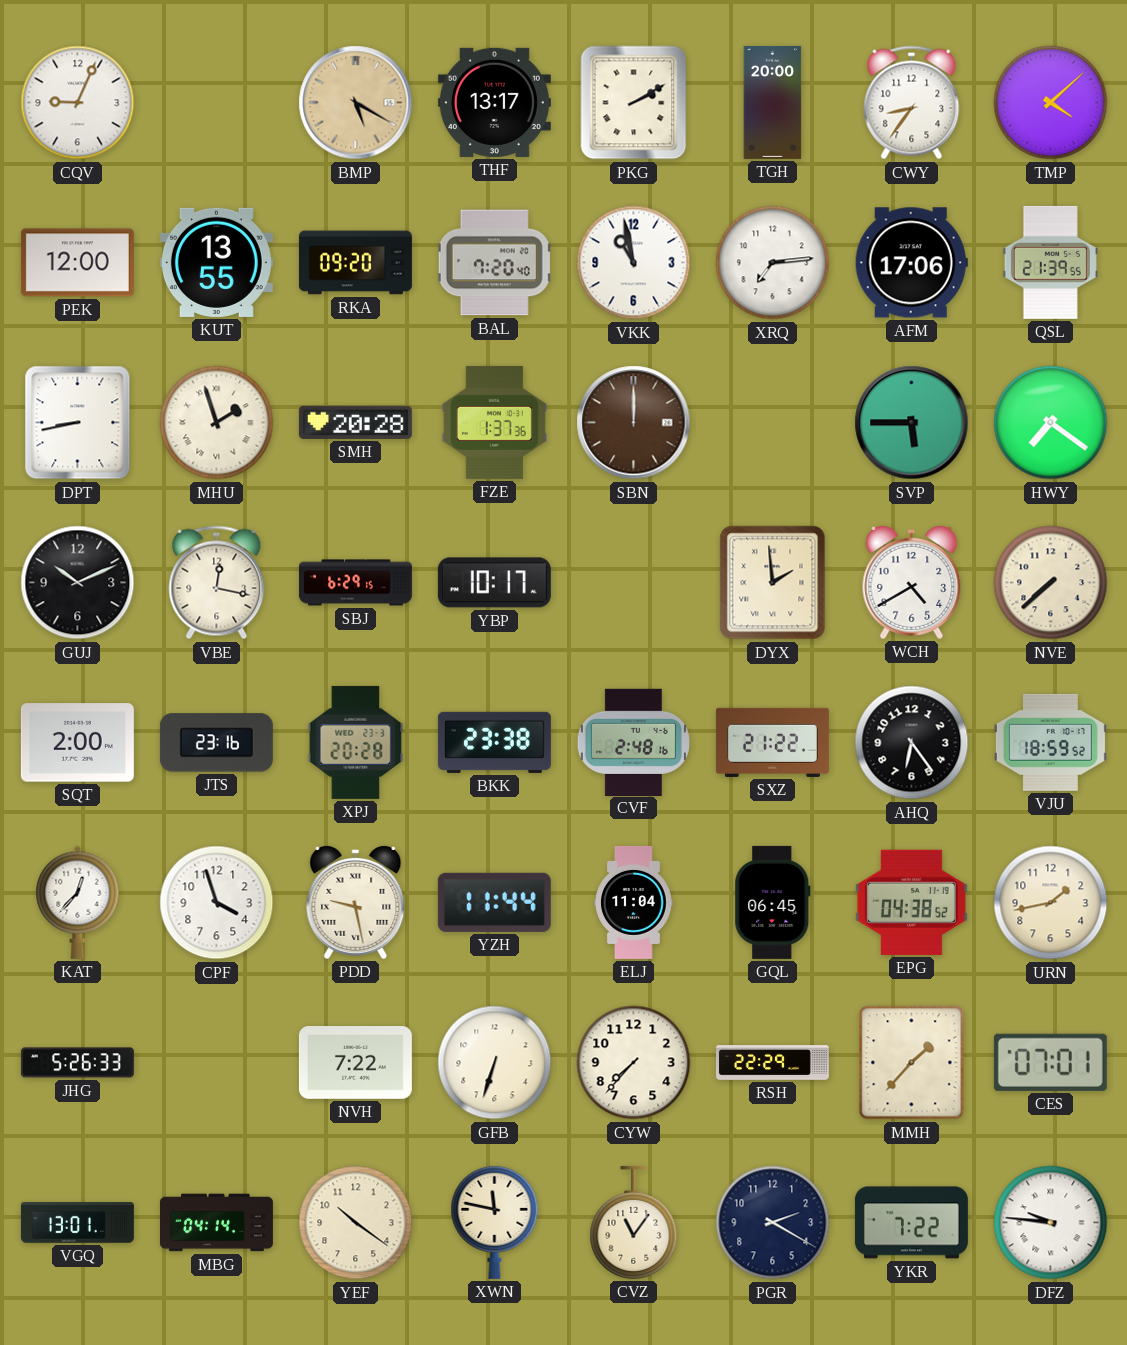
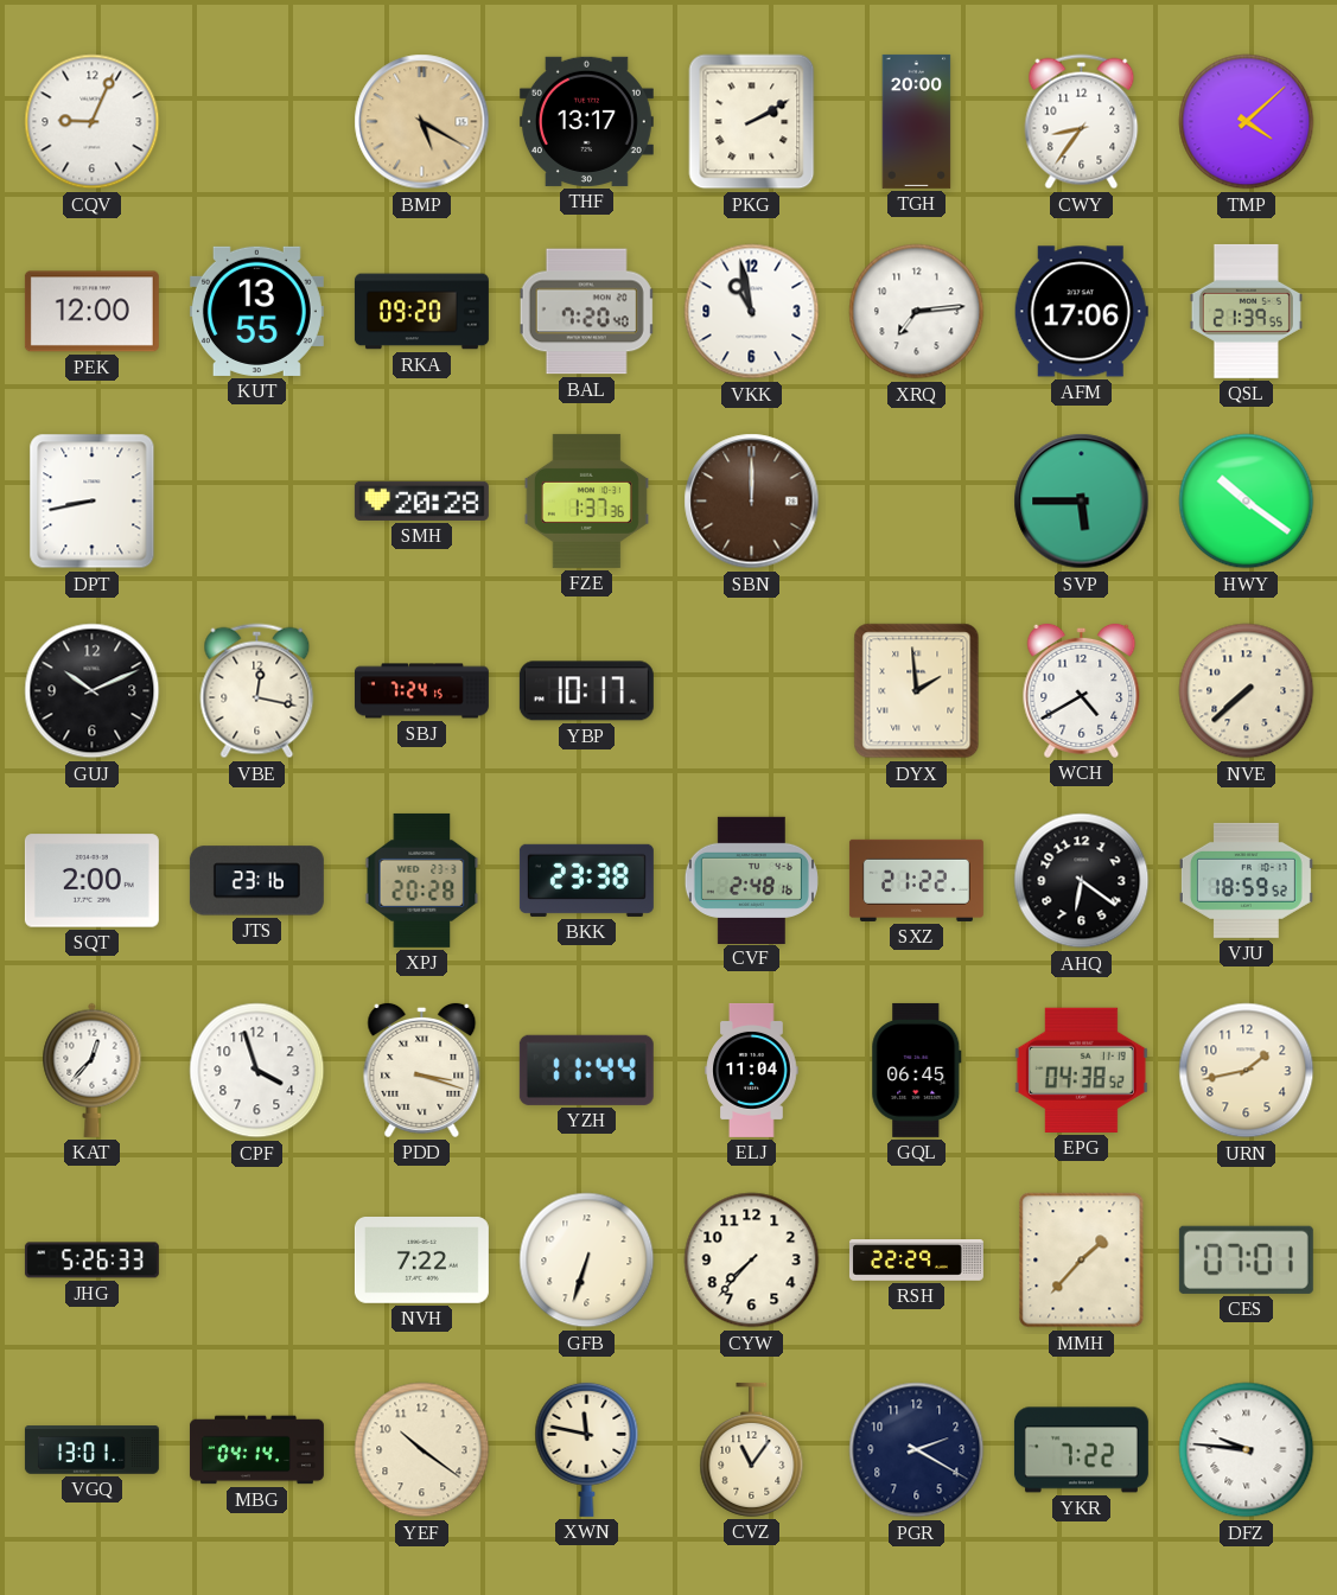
MHU: 1:57 -> none
HWY: 7:21 -> 10:21
SBJ: 6:29 -> 7:24
AHQ: 6:24 -> 6:21
PDD: 9:28 -> 3:18
